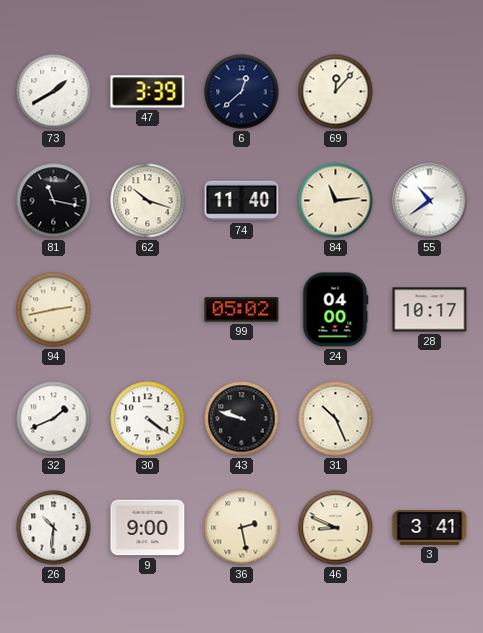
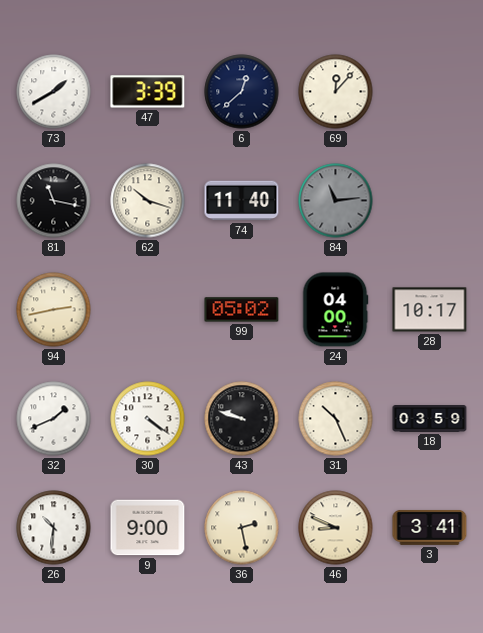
84 dial: cream -> grey
55: 10:39 -> none
18: none -> 03:59
